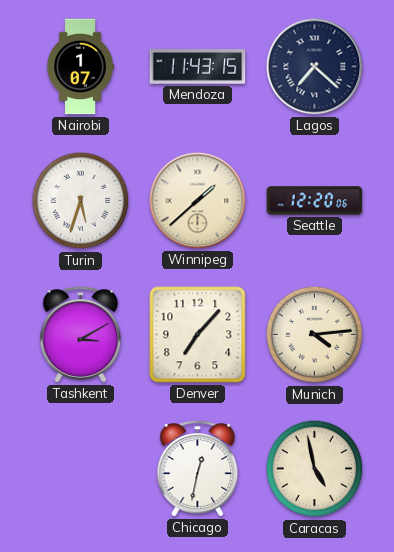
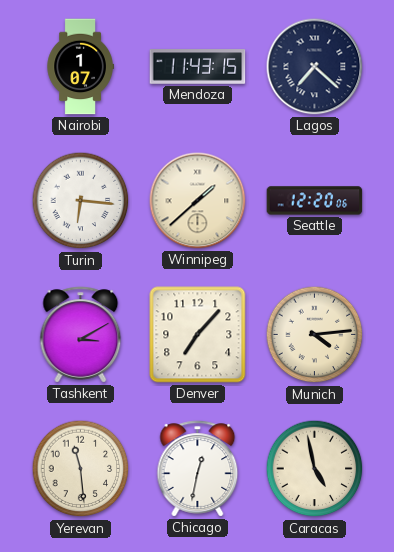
Turin: 5:33 -> 6:16
Yerevan: none -> 11:29
